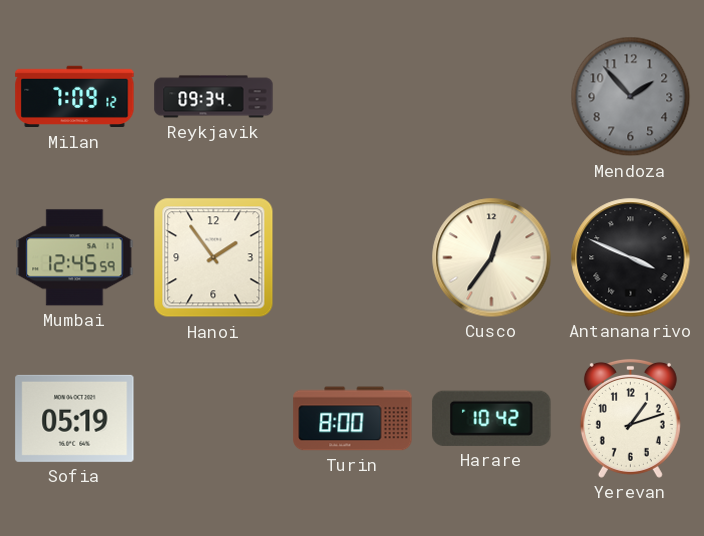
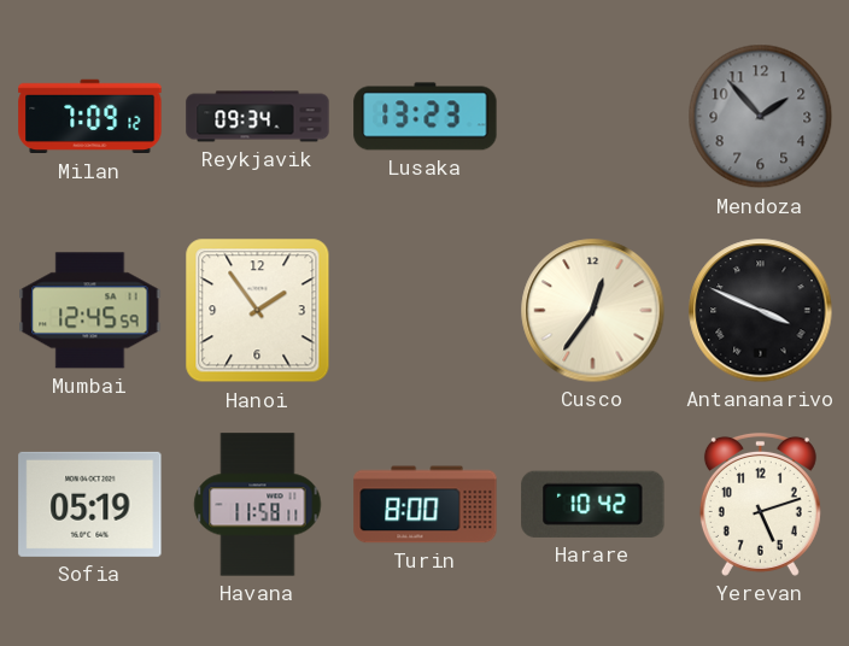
Lusaka: none -> 13:23
Havana: none -> 11:58
Yerevan: 1:12 -> 5:12
